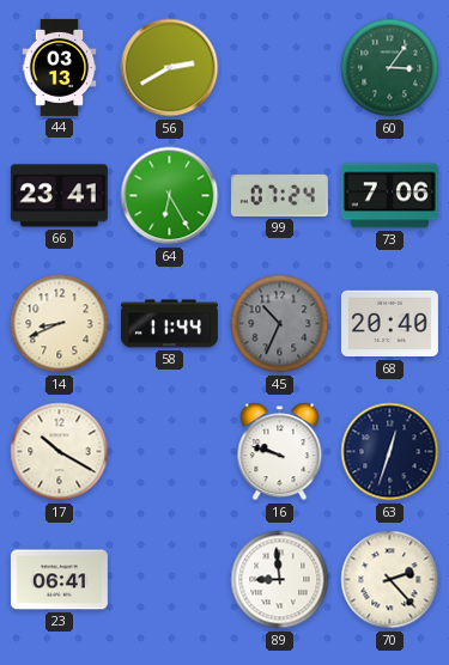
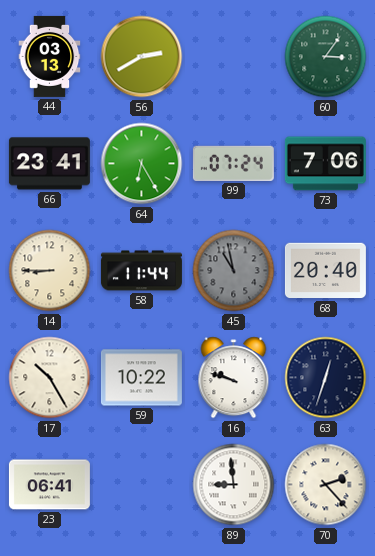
14: 8:41 -> 8:45
45: 10:34 -> 10:58
17: 10:20 -> 10:25
59: none -> 10:22
